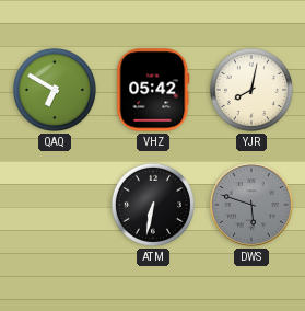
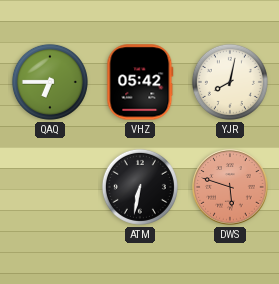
QAQ: 6:50 -> 6:45
DWS dial: grey -> salmon
